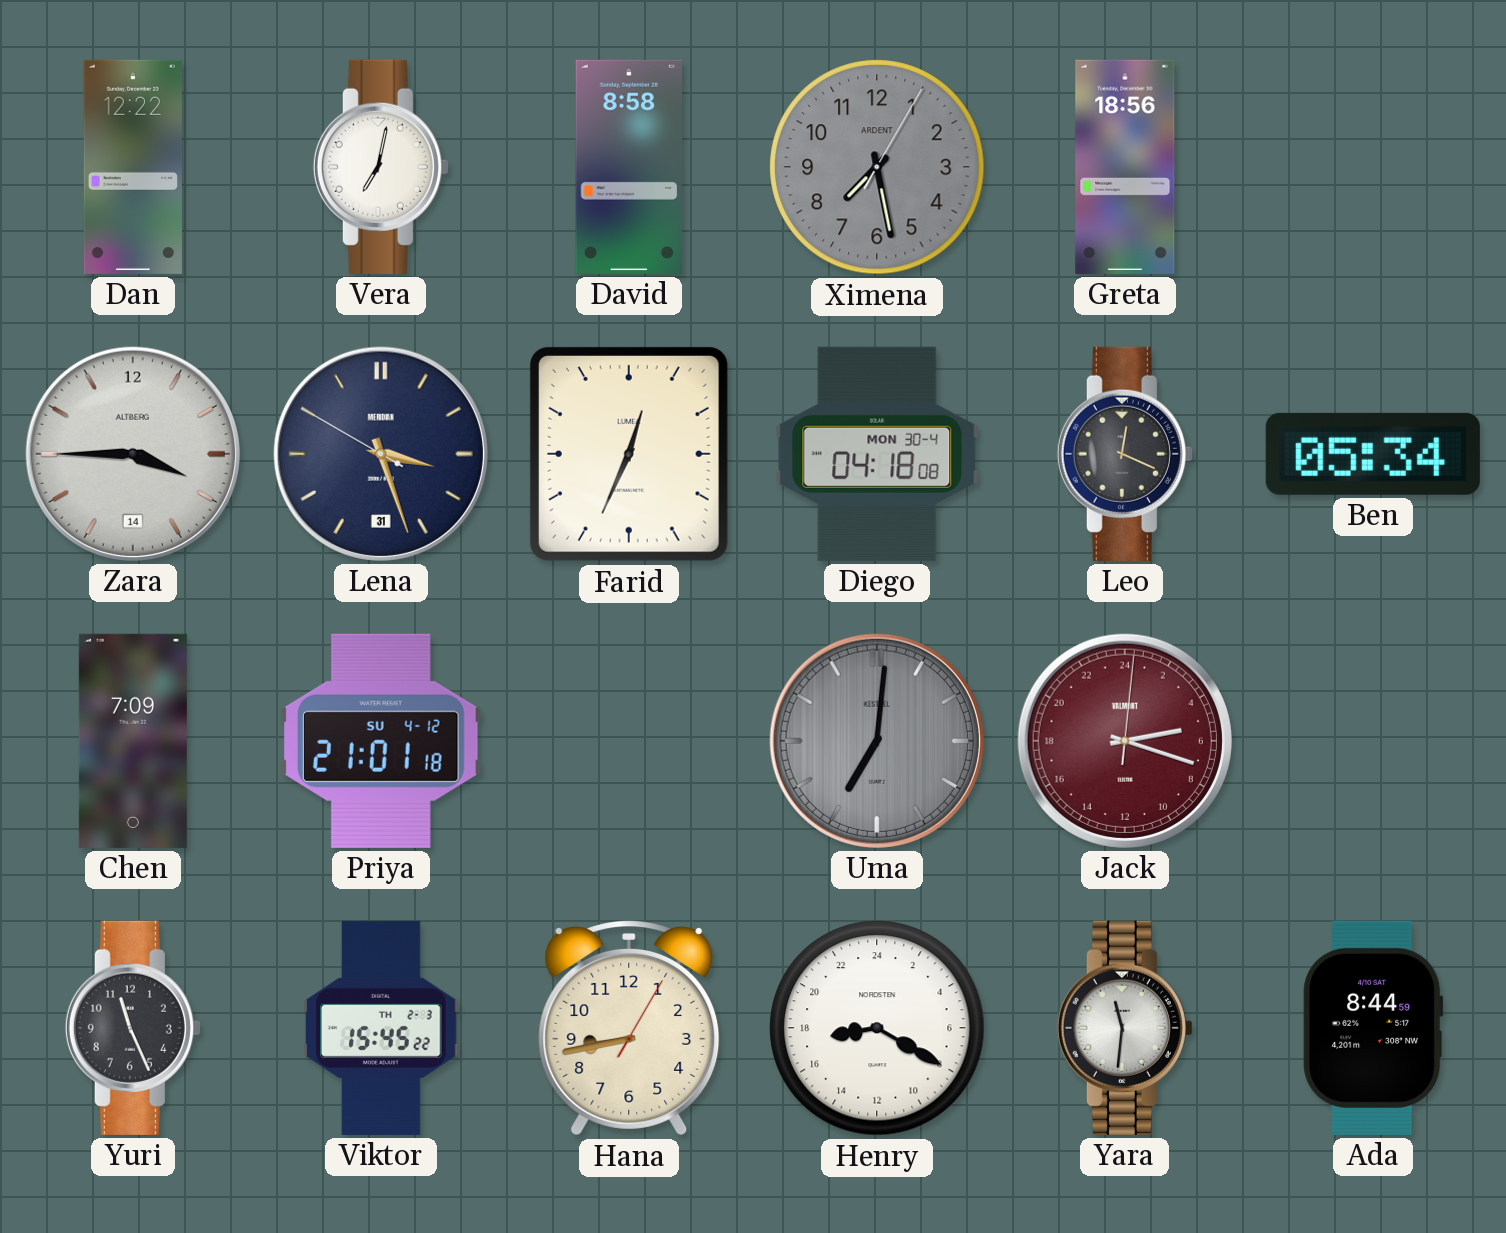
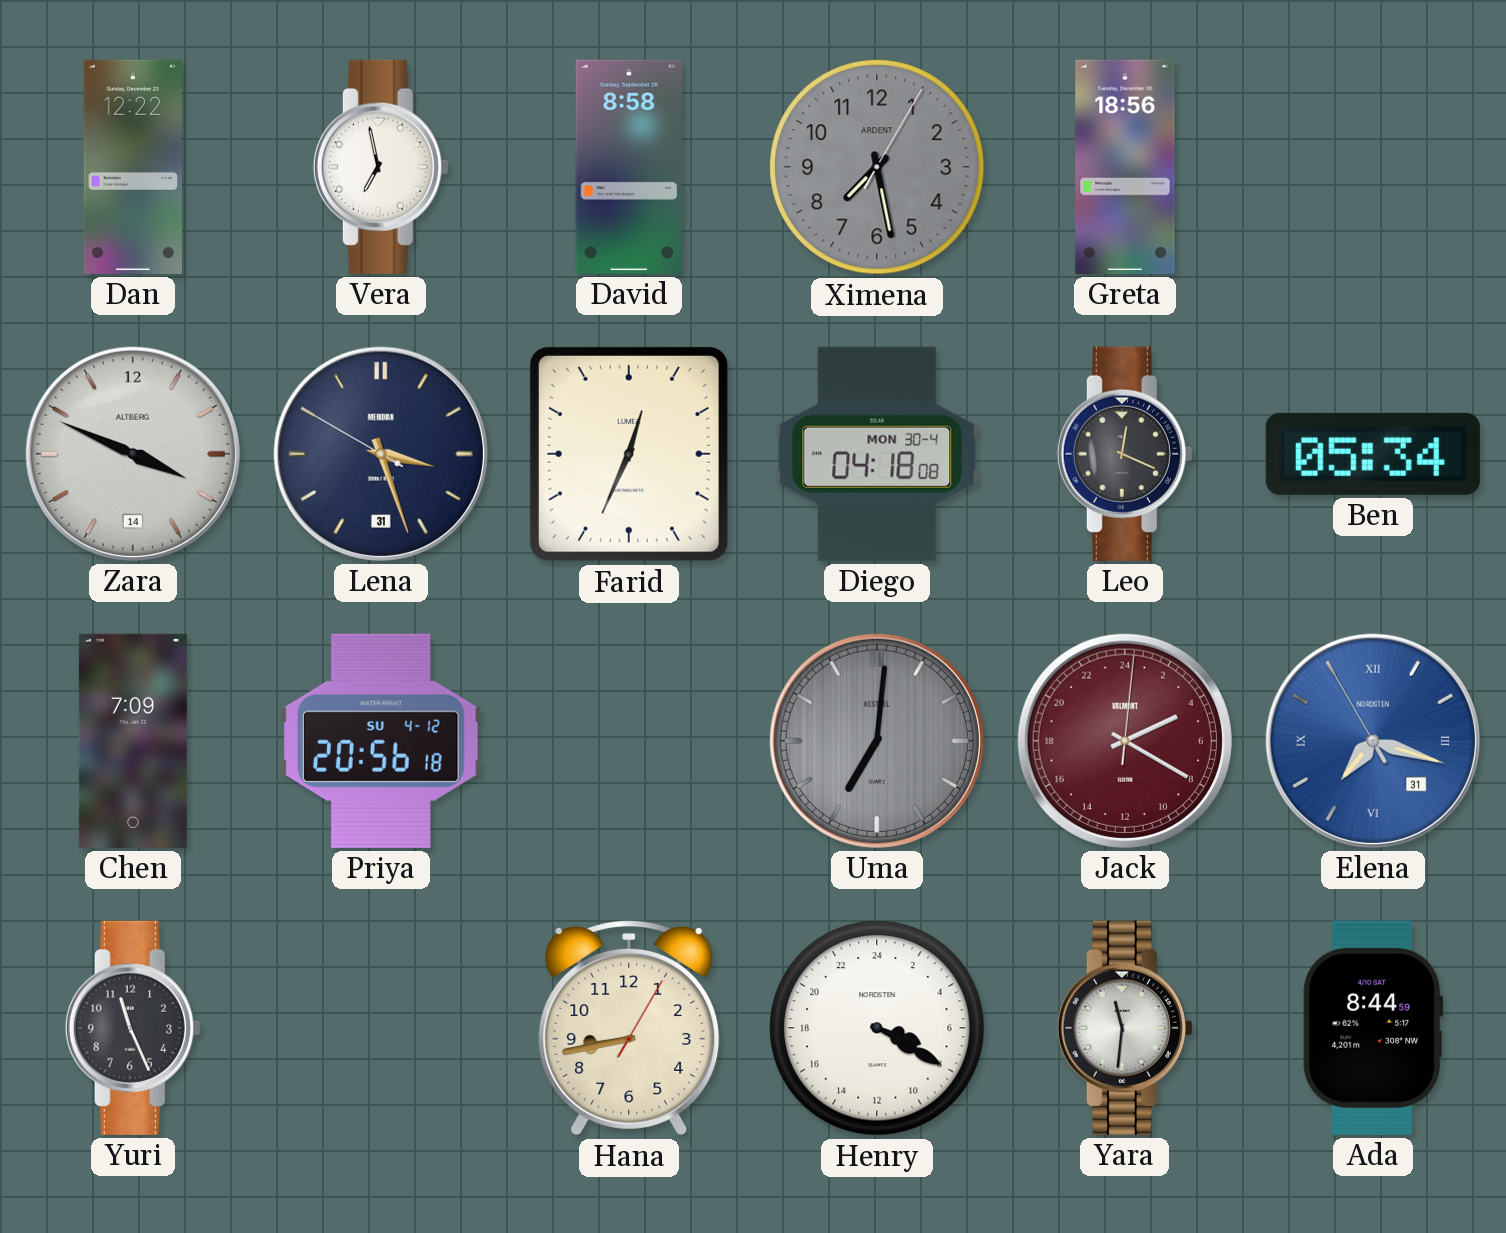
Vera: 7:02 -> 6:58
Zara: 3:45 -> 3:49
Priya: 21:01 -> 20:56
Jack: 5:18 -> 4:20
Elena: none -> 7:17
Viktor: 15:45 -> none
Henry: 17:20 -> 7:20
